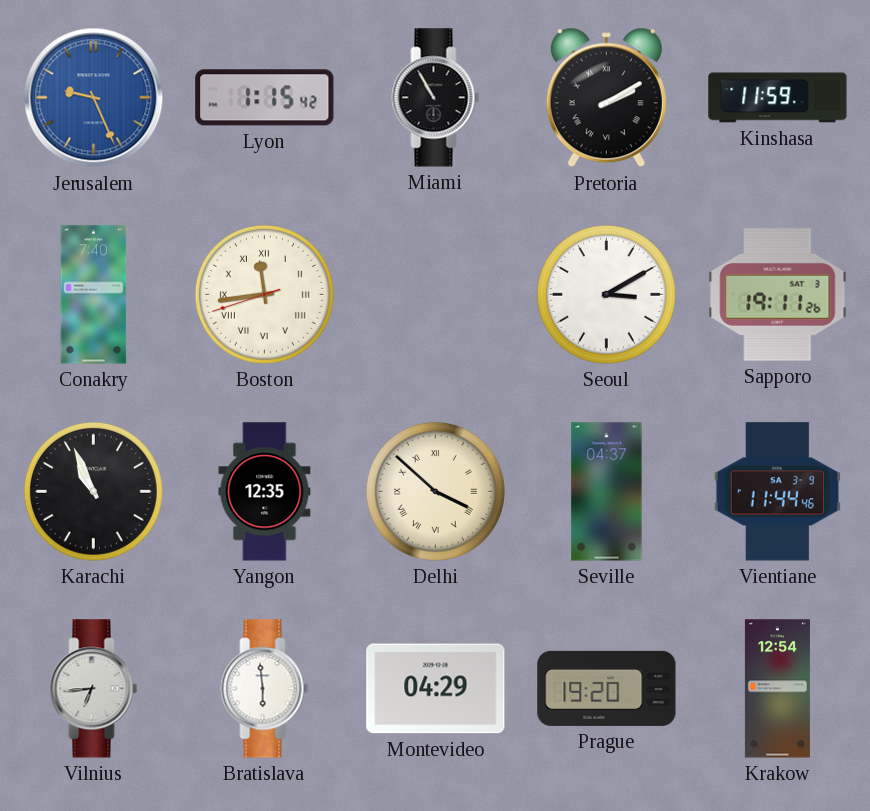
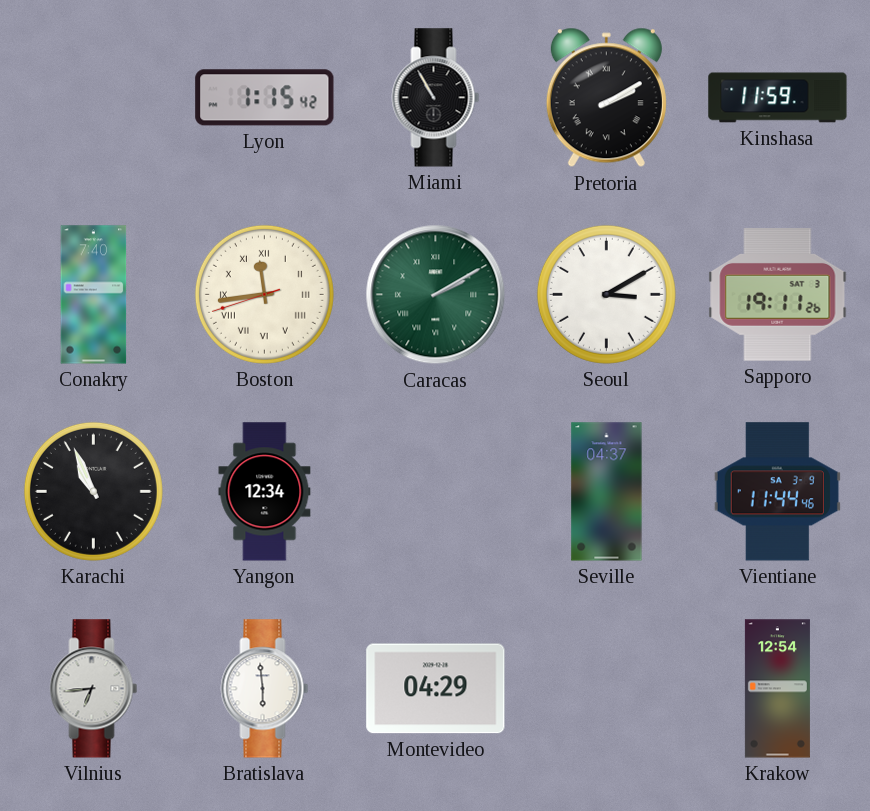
Jerusalem: 9:26 -> none
Caracas: none -> 2:10
Yangon: 12:35 -> 12:34
Delhi: 3:52 -> none
Prague: 19:20 -> none
